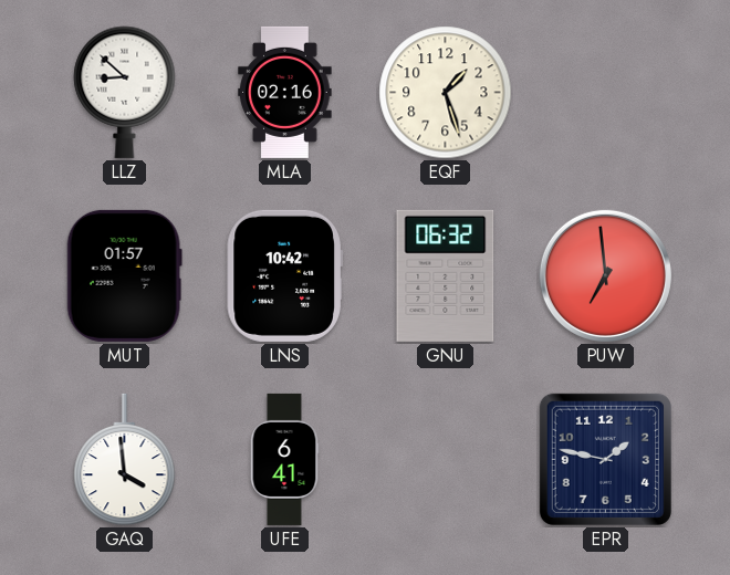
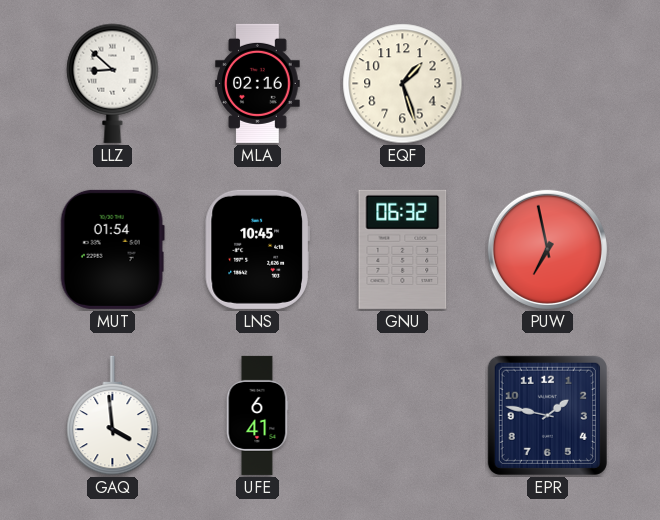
MUT: 01:57 -> 01:54
LNS: 10:42 -> 10:45
PUW: 6:59 -> 6:58
